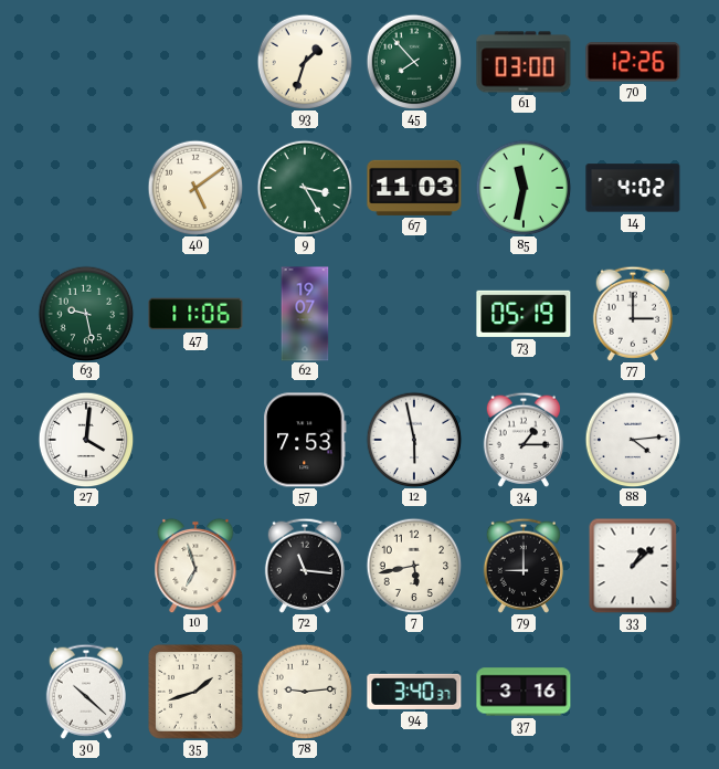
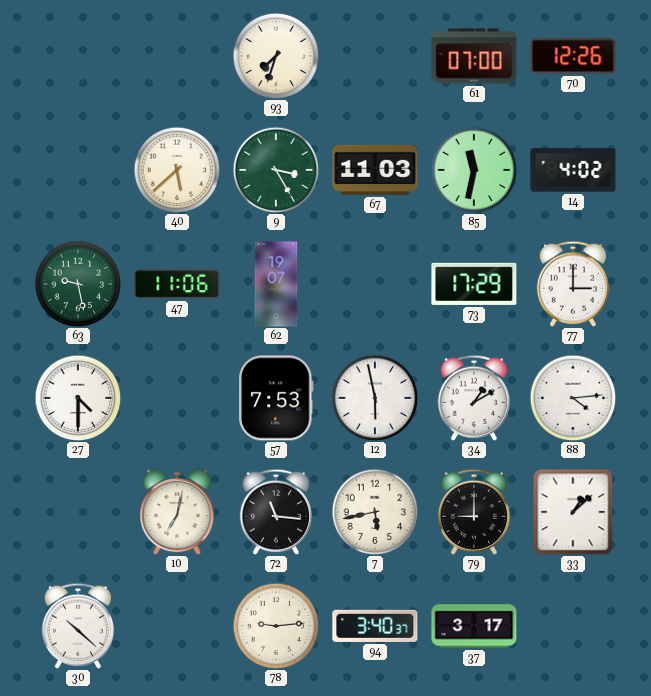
93: 1:33 -> 7:33
45: 7:53 -> none
61: 03:00 -> 07:00
40: 5:09 -> 5:38
73: 05:19 -> 17:29
27: 4:01 -> 4:30
34: 1:15 -> 1:10
10: 6:57 -> 7:02
35: 1:42 -> none
37: 3:16 -> 3:17
